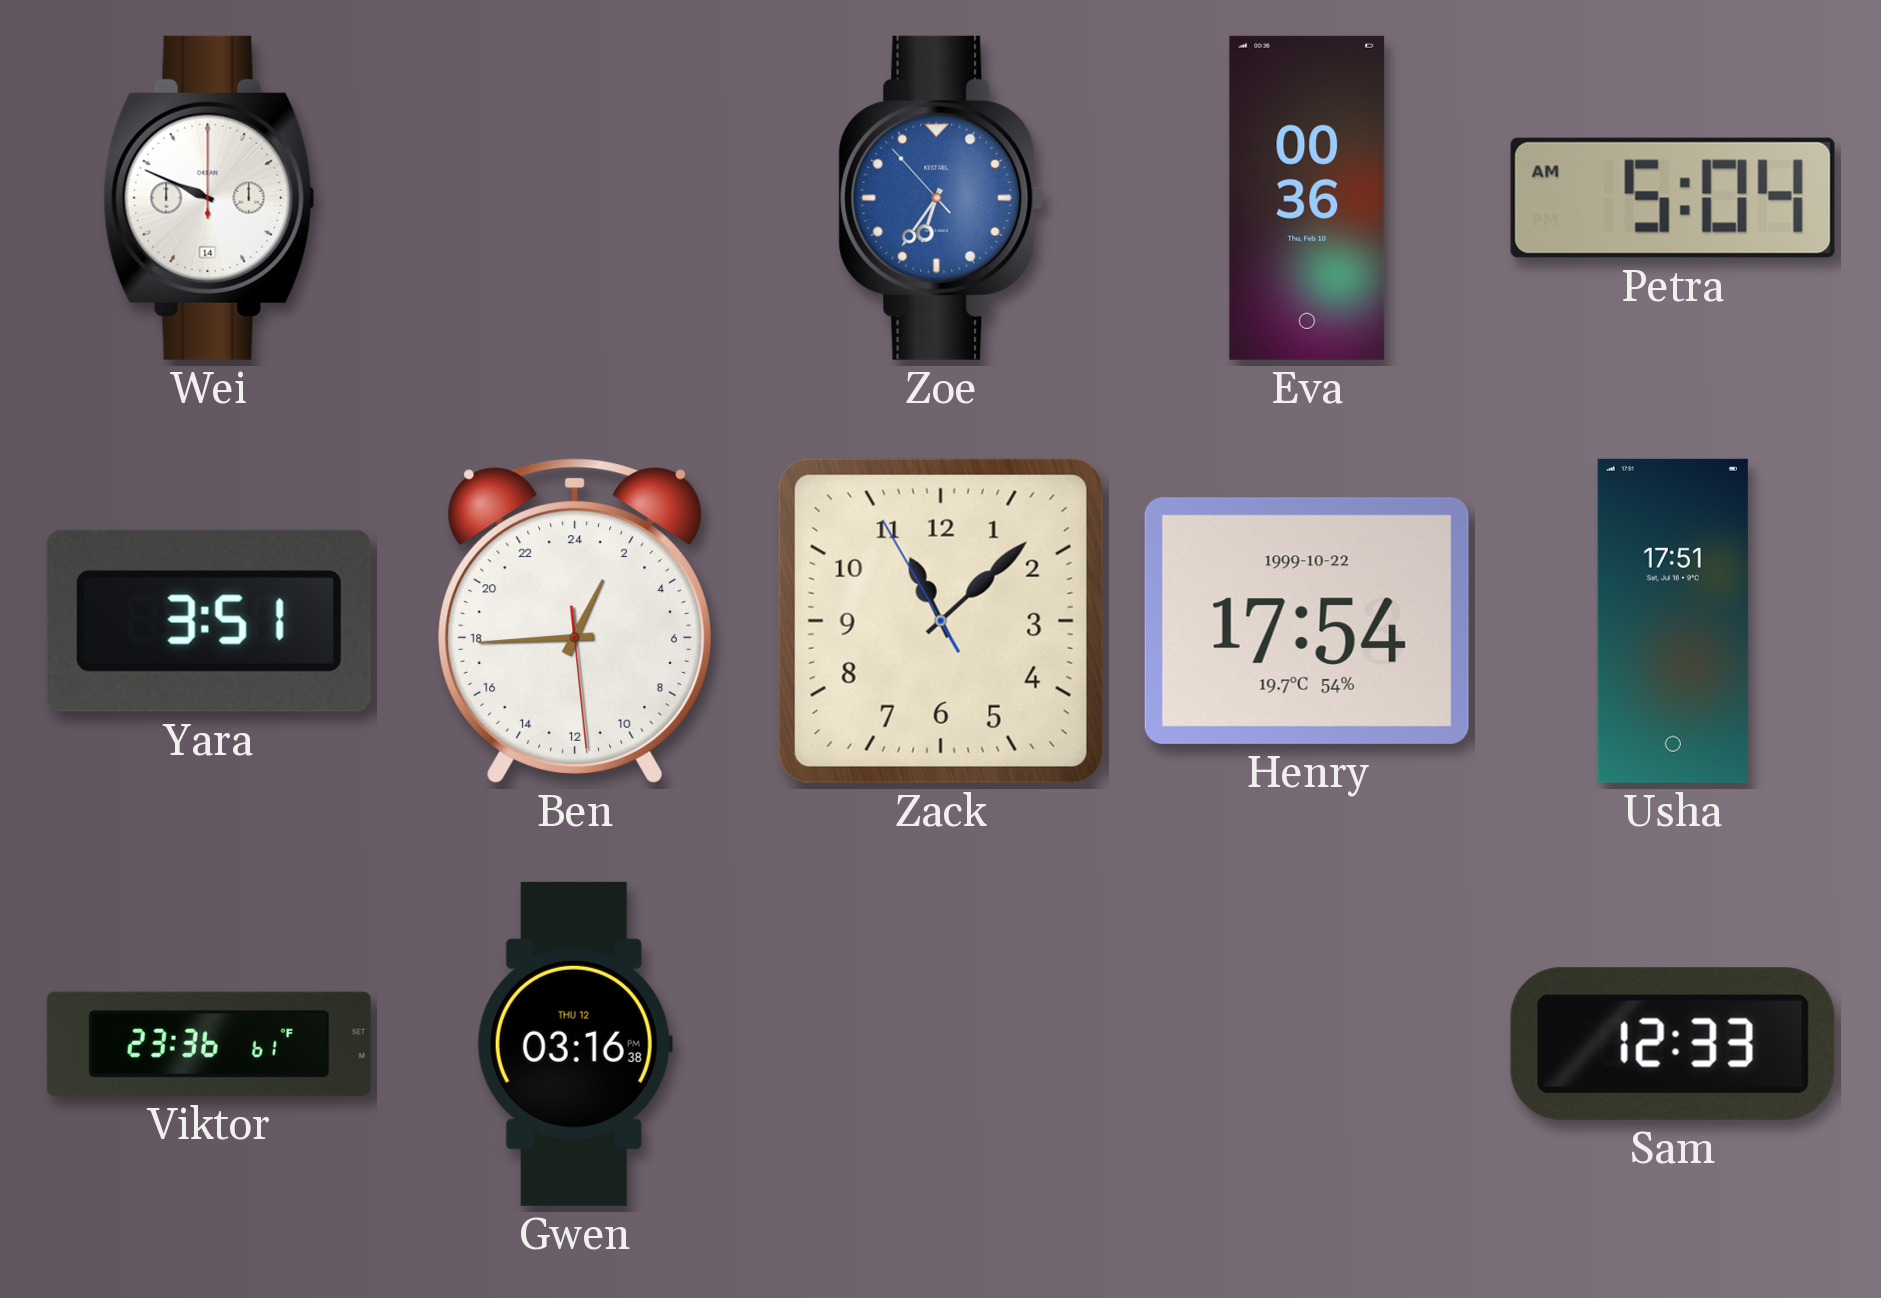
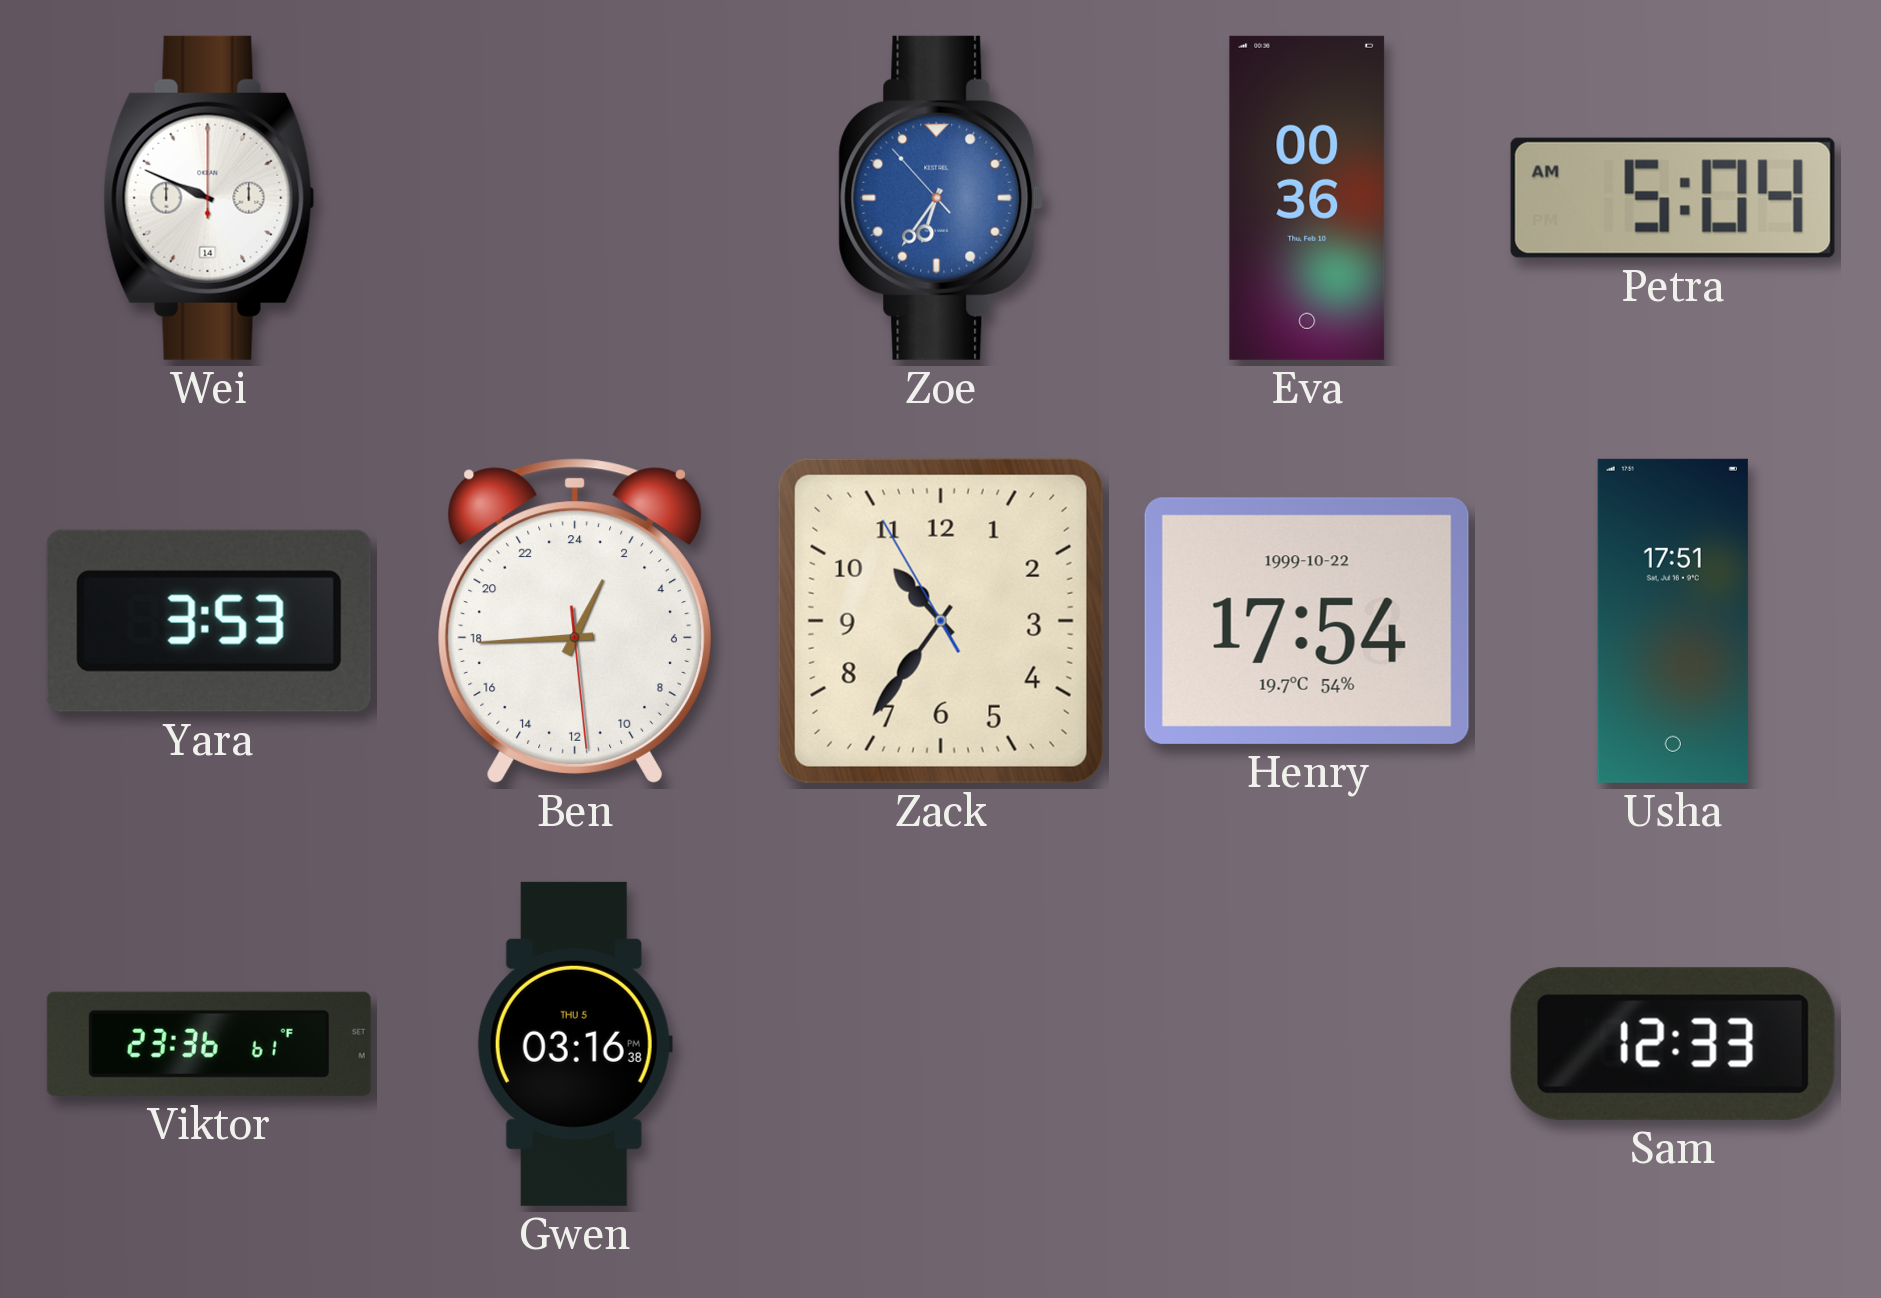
Yara: 3:51 -> 3:53
Zack: 11:07 -> 10:35
Gwen date: THU 12 -> THU 5
